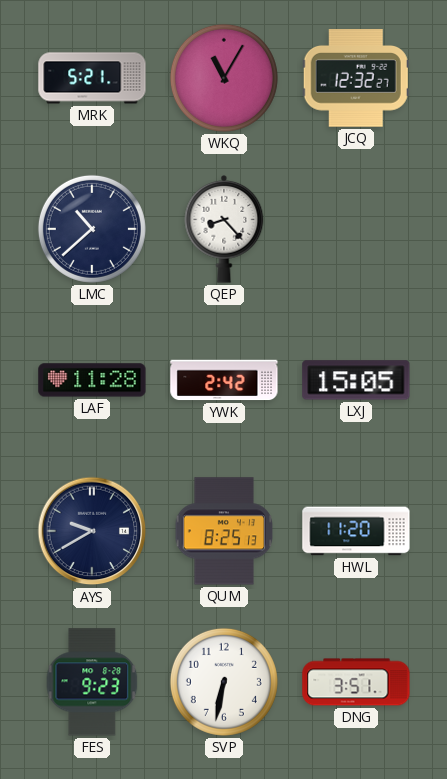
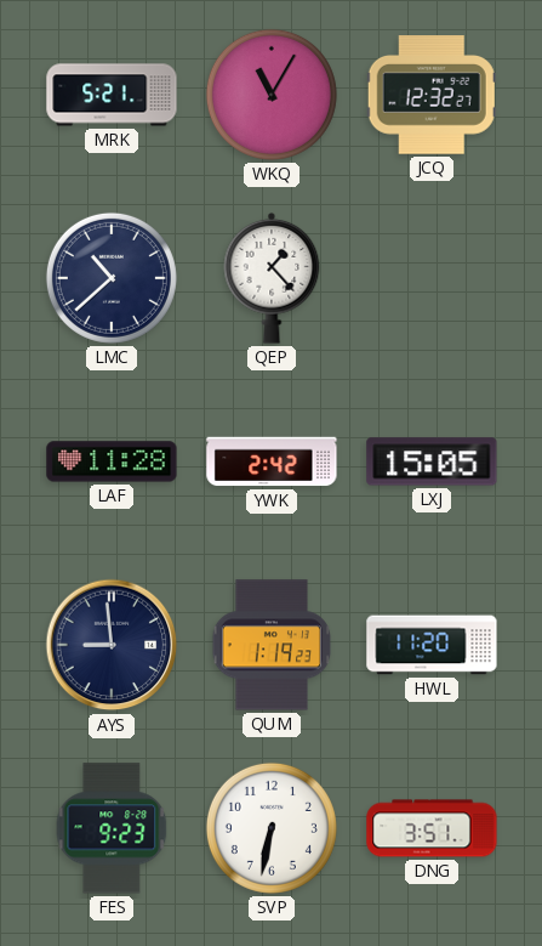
QEP: 8:23 -> 1:23
AYS: 9:40 -> 8:59
QUM: 8:25 -> 1:19
